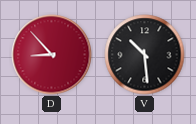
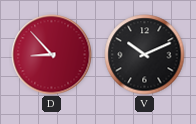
V: 10:29 -> 10:11
